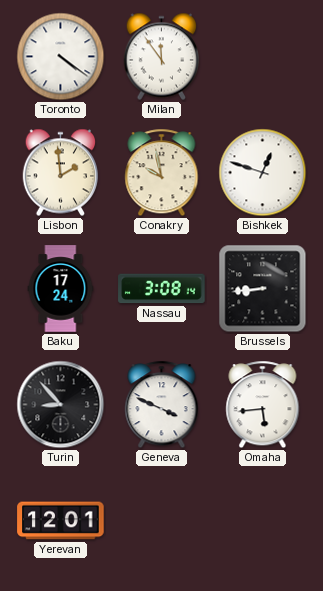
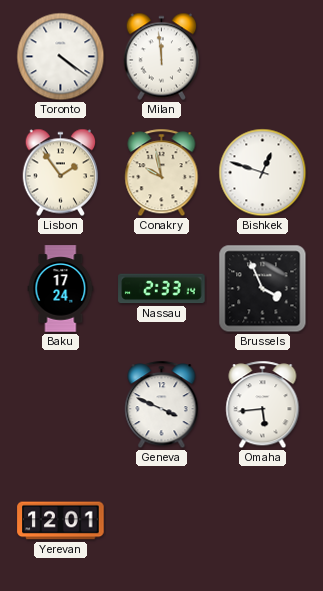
Milan: 11:54 -> 11:59
Lisbon: 1:59 -> 1:54
Nassau: 3:08 -> 2:33
Brussels: 8:44 -> 3:56
Turin: 8:53 -> none
